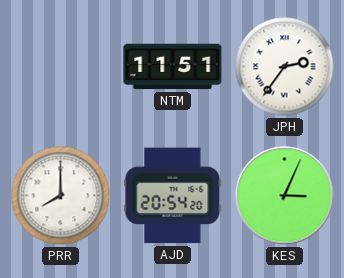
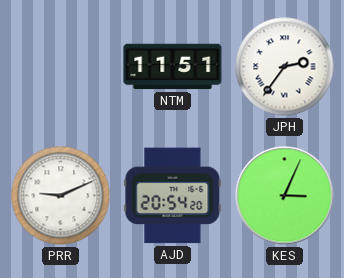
PRR: 8:00 -> 9:11
